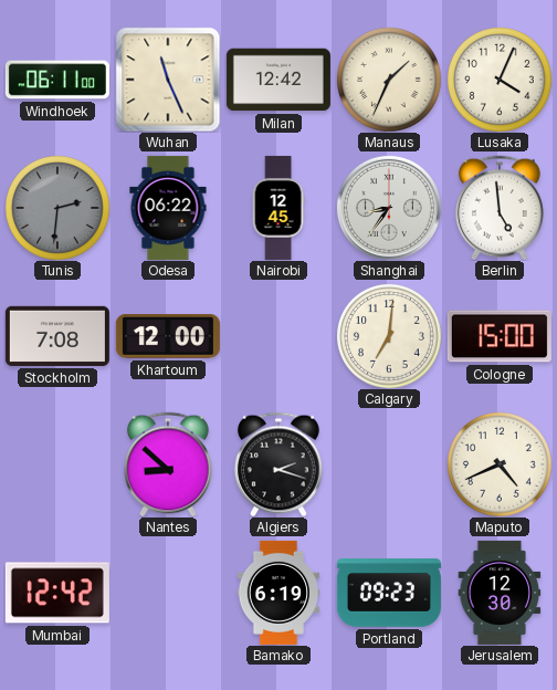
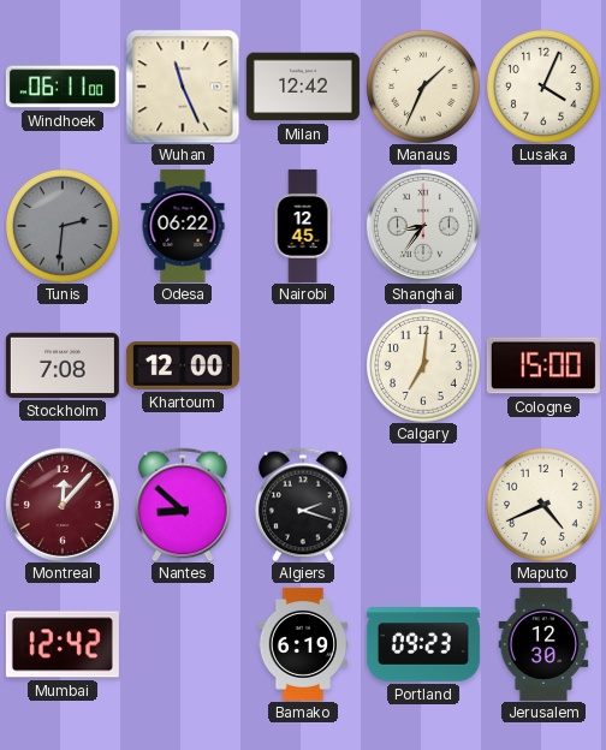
Berlin: 4:59 -> none
Montreal: none -> 12:07
